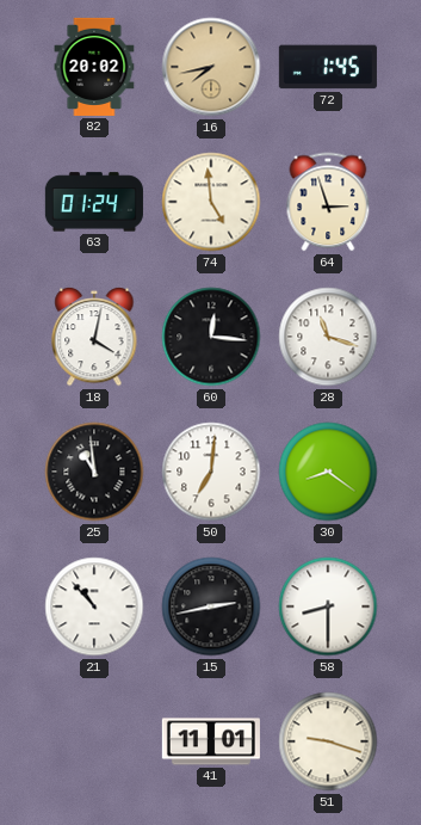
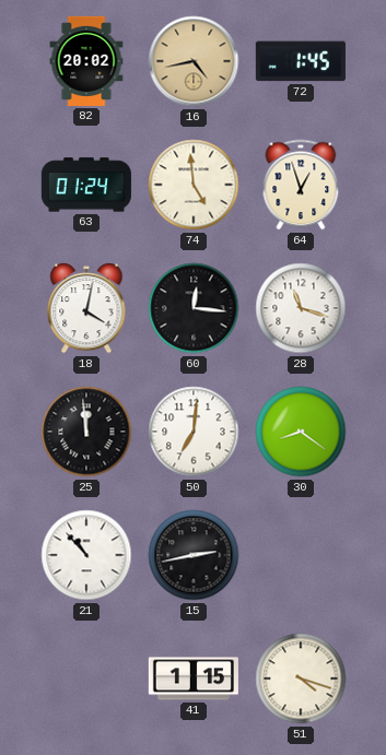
16: 7:43 -> 4:43
64: 2:57 -> 12:57
25: 10:59 -> 11:59
58: 8:30 -> none
41: 11:01 -> 1:15
51: 9:18 -> 4:18
